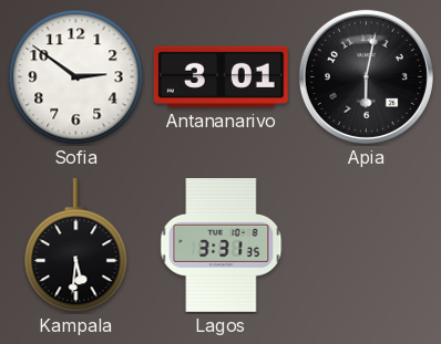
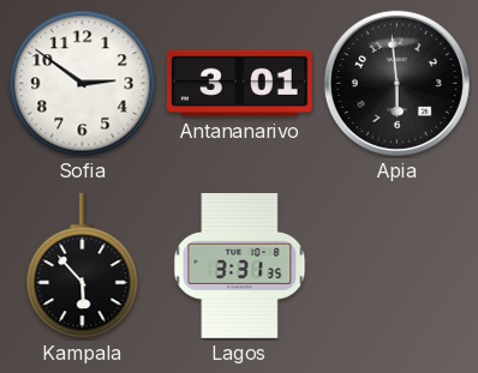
Apia: 6:02 -> 5:59
Kampala: 5:31 -> 5:53
